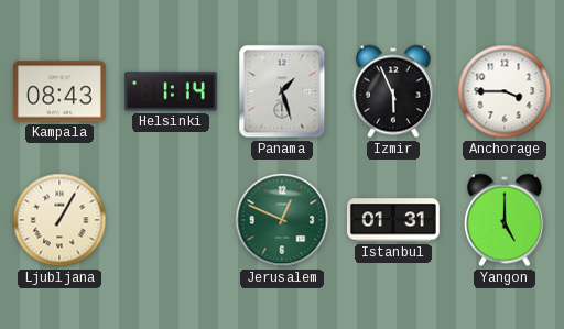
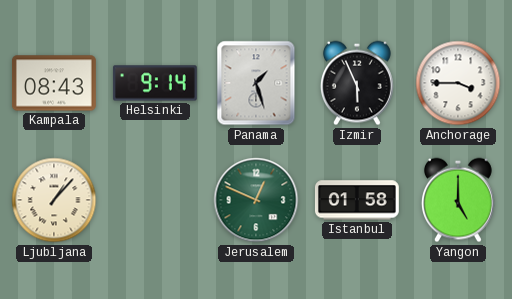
Helsinki: 1:14 -> 9:14
Ljubljana: 1:05 -> 1:07
Istanbul: 01:31 -> 01:58
